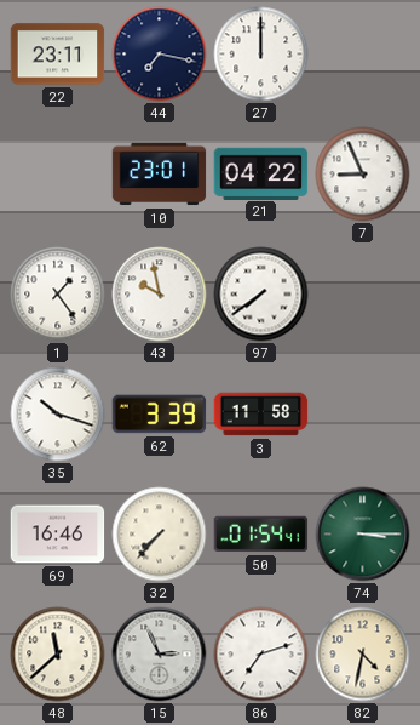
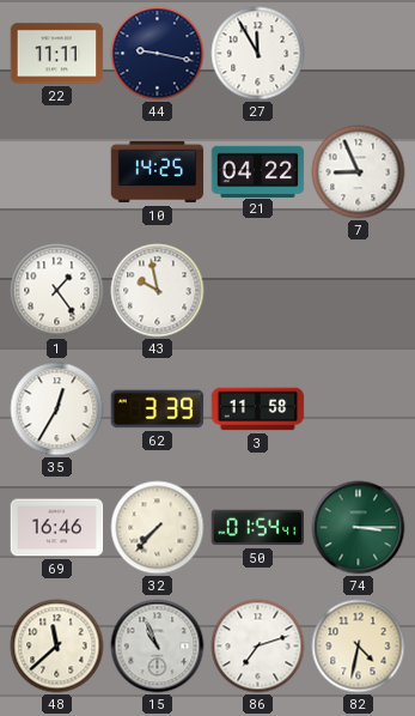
22: 23:11 -> 11:11
44: 7:17 -> 9:17
27: 12:00 -> 11:55
10: 23:01 -> 14:25
97: 7:39 -> none
35: 10:18 -> 12:35
15: 2:56 -> 10:56
